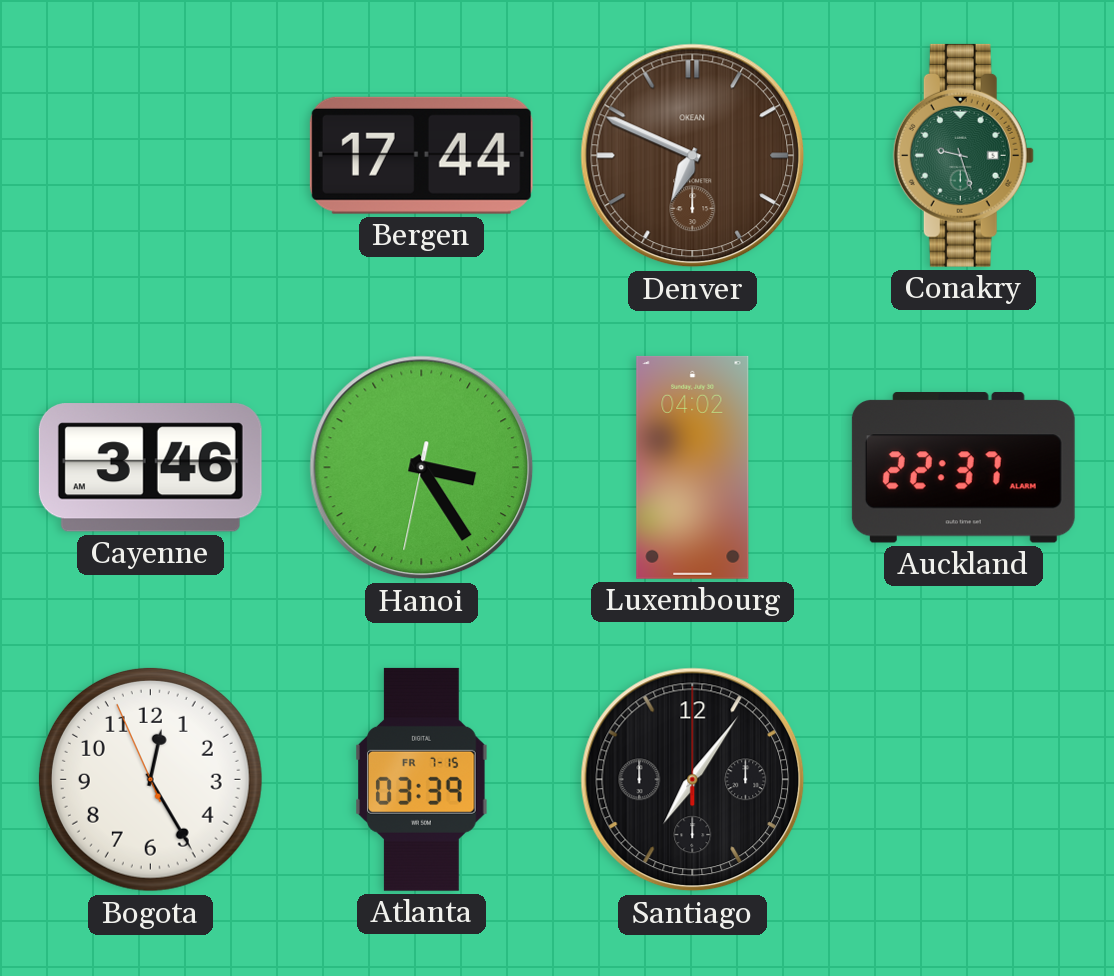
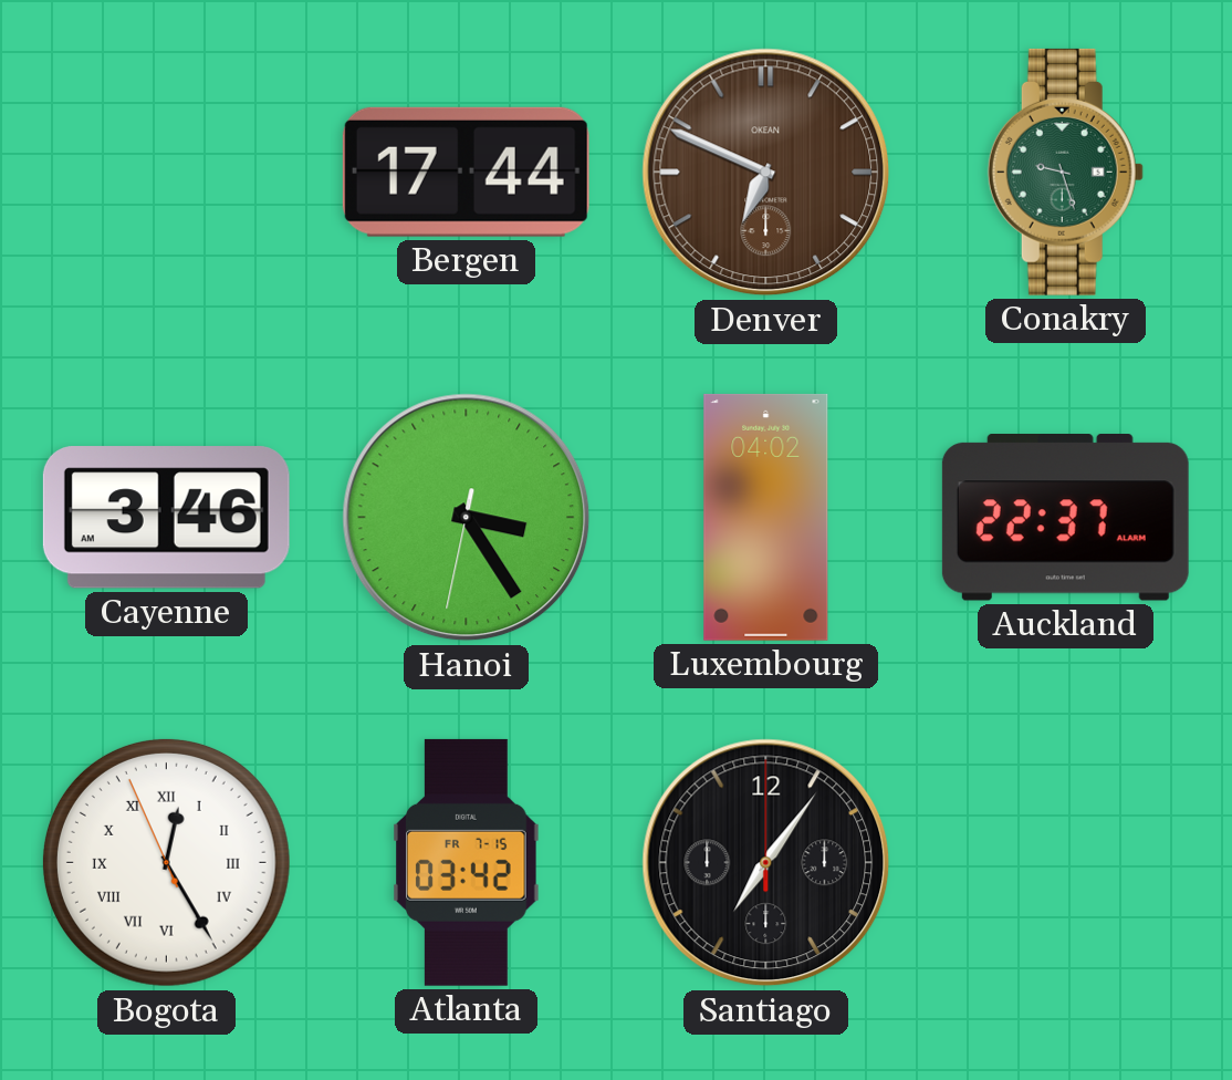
Bogota numerals: Arabic -> Roman
Atlanta: 03:39 -> 03:42
